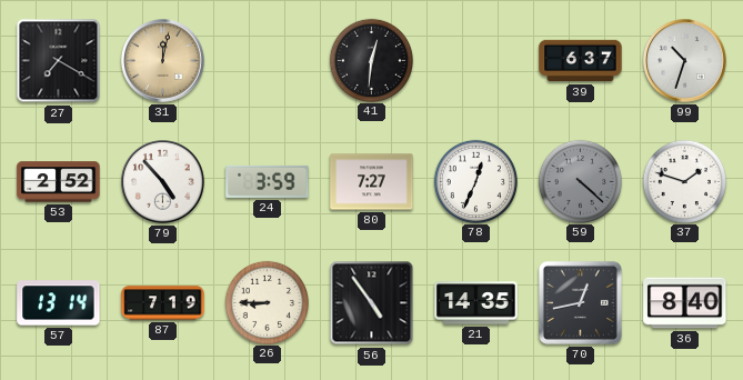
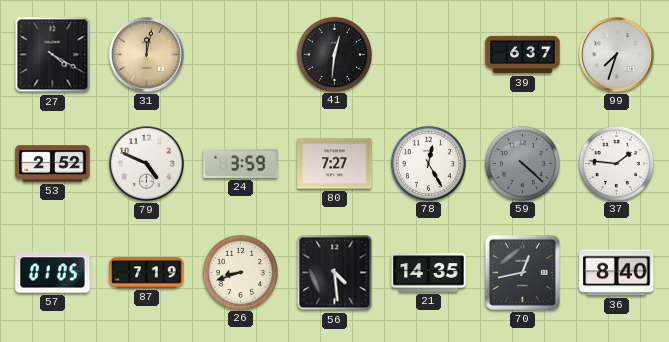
27: 7:20 -> 4:20
99: 10:33 -> 7:33
79: 4:53 -> 4:49
78: 12:34 -> 12:25
37: 1:48 -> 1:46
57: 13:14 -> 01:05
26: 8:45 -> 8:42
56: 4:54 -> 4:29
